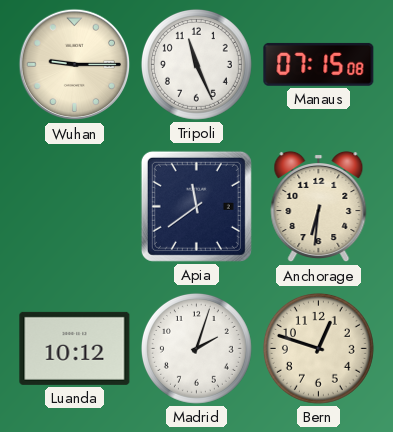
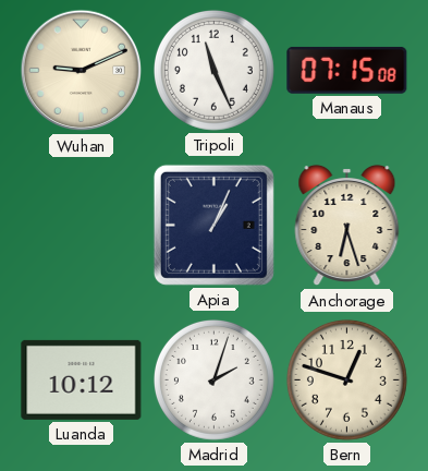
Wuhan: 9:15 -> 9:11
Apia: 11:39 -> 1:04
Anchorage: 6:31 -> 6:27
